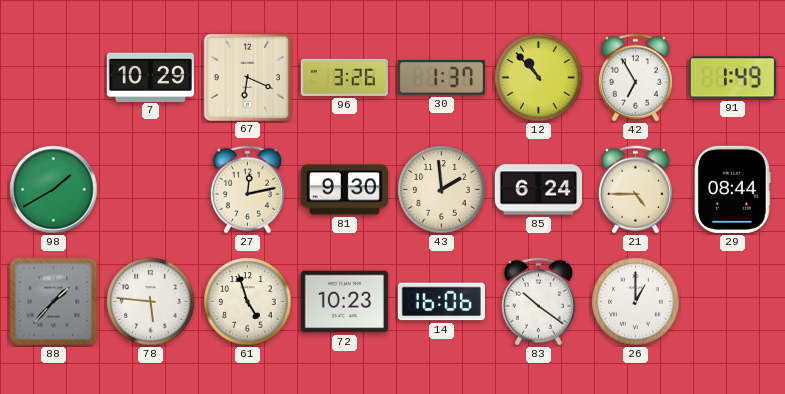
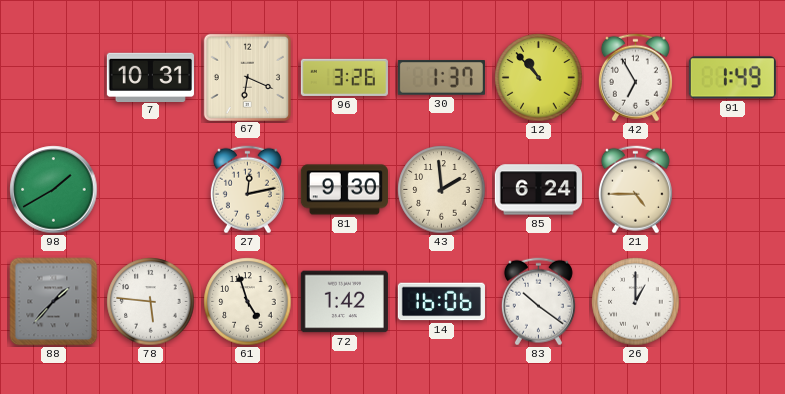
7: 10:29 -> 10:31
29: 08:44 -> none
72: 10:23 -> 1:42
